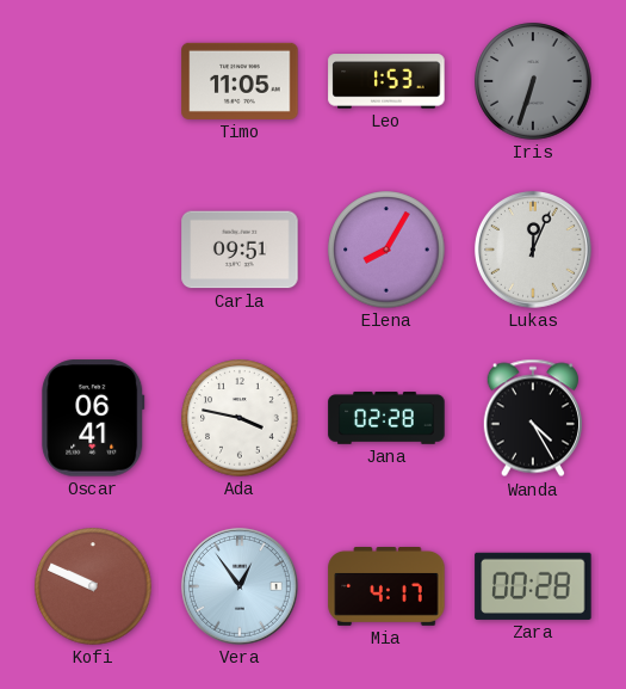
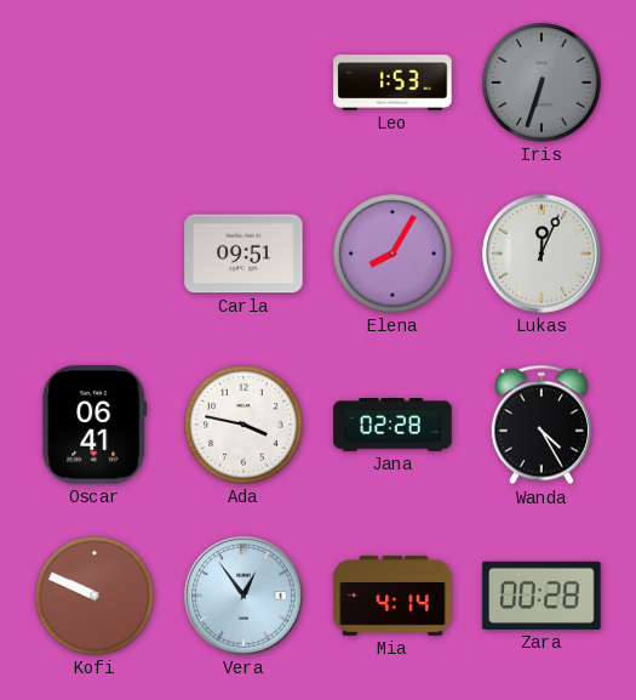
Timo: 11:05 -> none
Mia: 4:17 -> 4:14
